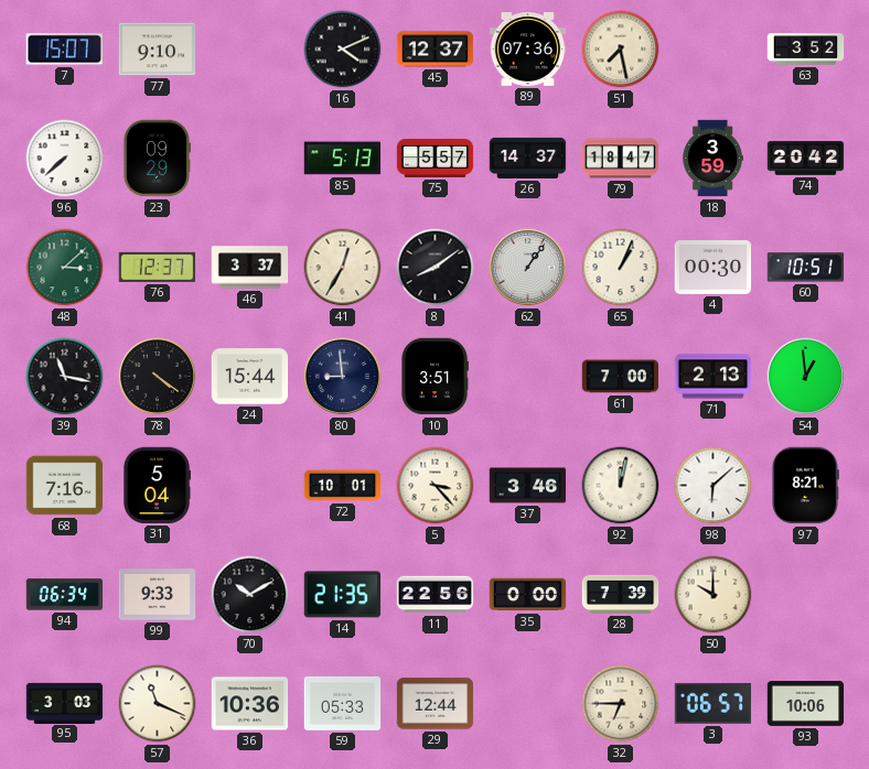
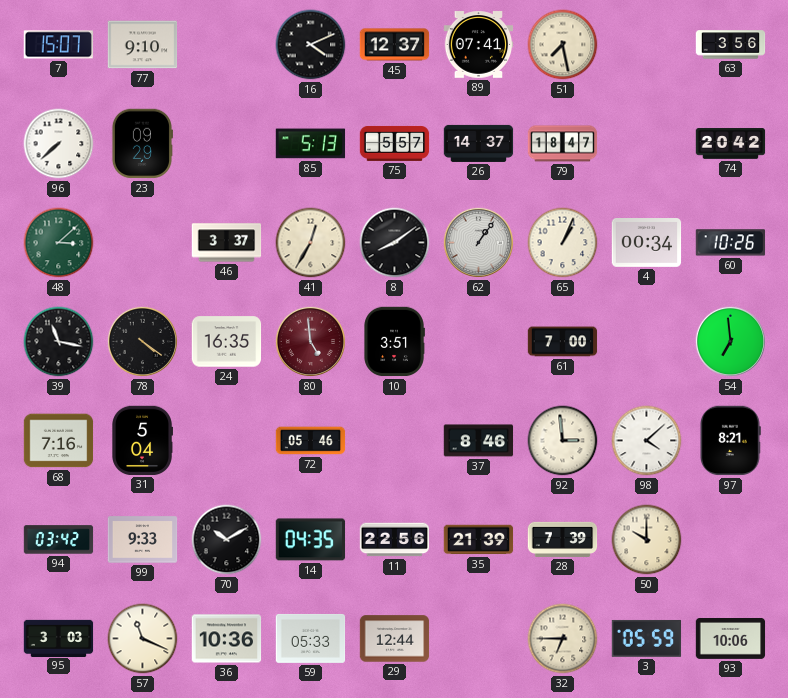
89: 07:36 -> 07:41
63: 3:52 -> 3:56
18: 3:59 -> none
76: 12:37 -> none
4: 00:30 -> 00:34
60: 10:51 -> 10:26
24: 15:44 -> 16:35
80: 8:59 -> 4:59
80 dial: navy -> burgundy
71: 2:13 -> none
54: 12:59 -> 6:59
72: 10:01 -> 05:46
5: 3:23 -> none
37: 3:46 -> 8:46
92: 12:02 -> 2:59
98: 6:08 -> 4:08
94: 06:34 -> 03:42
14: 21:35 -> 04:35
35: 0:00 -> 21:39
3: 06:57 -> 05:59
